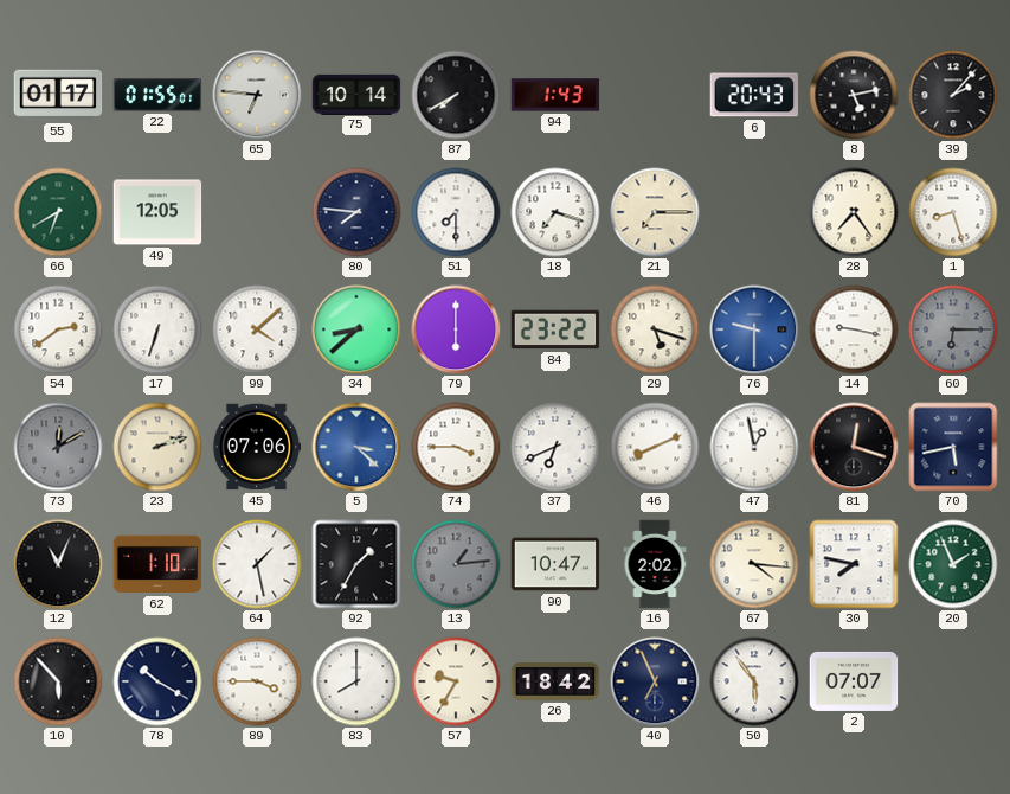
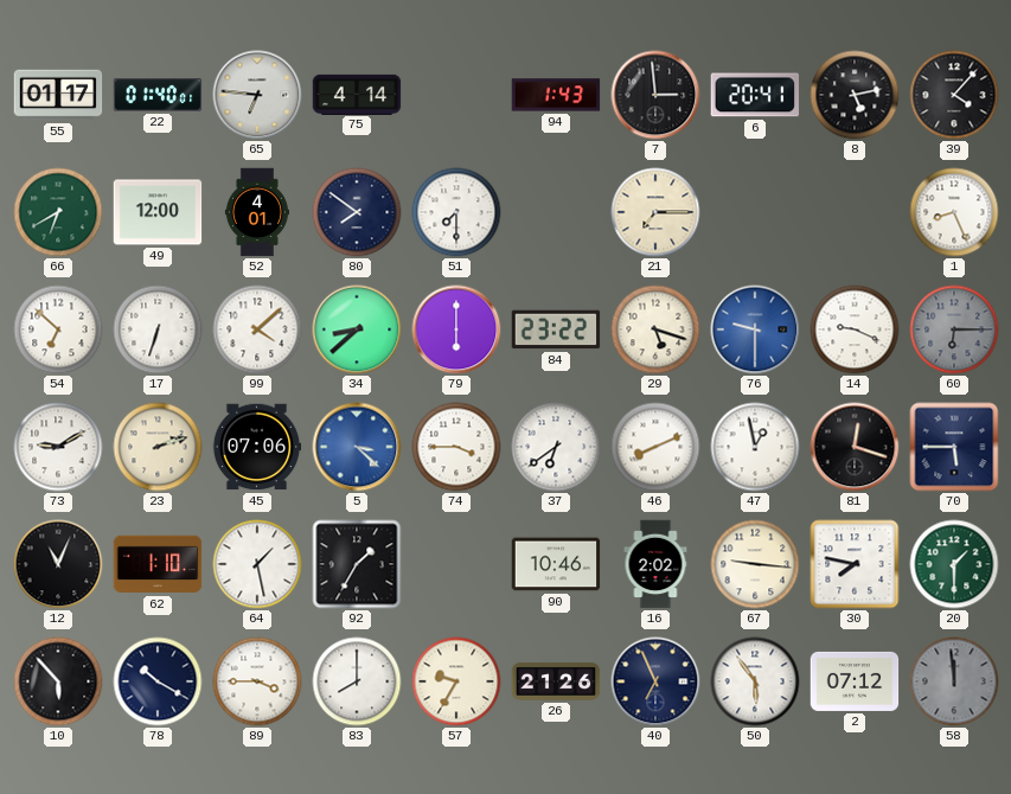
22: 01:55 -> 01:40
75: 10:14 -> 4:14
87: 7:40 -> none
7: none -> 2:59
6: 20:43 -> 20:41
39: 2:07 -> 4:07
49: 12:05 -> 12:00
52: none -> 4:01
80: 7:46 -> 7:51
18: 7:18 -> none
28: 7:24 -> none
1: 8:27 -> 8:26
54: 2:39 -> 6:52
14: 9:17 -> 9:19
73: 12:10 -> 9:10
73 dial: grey -> white
37: 6:41 -> 6:39
70: 5:43 -> 5:45
13: 1:14 -> none
90: 10:47 -> 10:46
67: 4:16 -> 9:16
20: 1:56 -> 1:30
26: 18:42 -> 21:26
2: 07:07 -> 07:12
58: none -> 11:59
